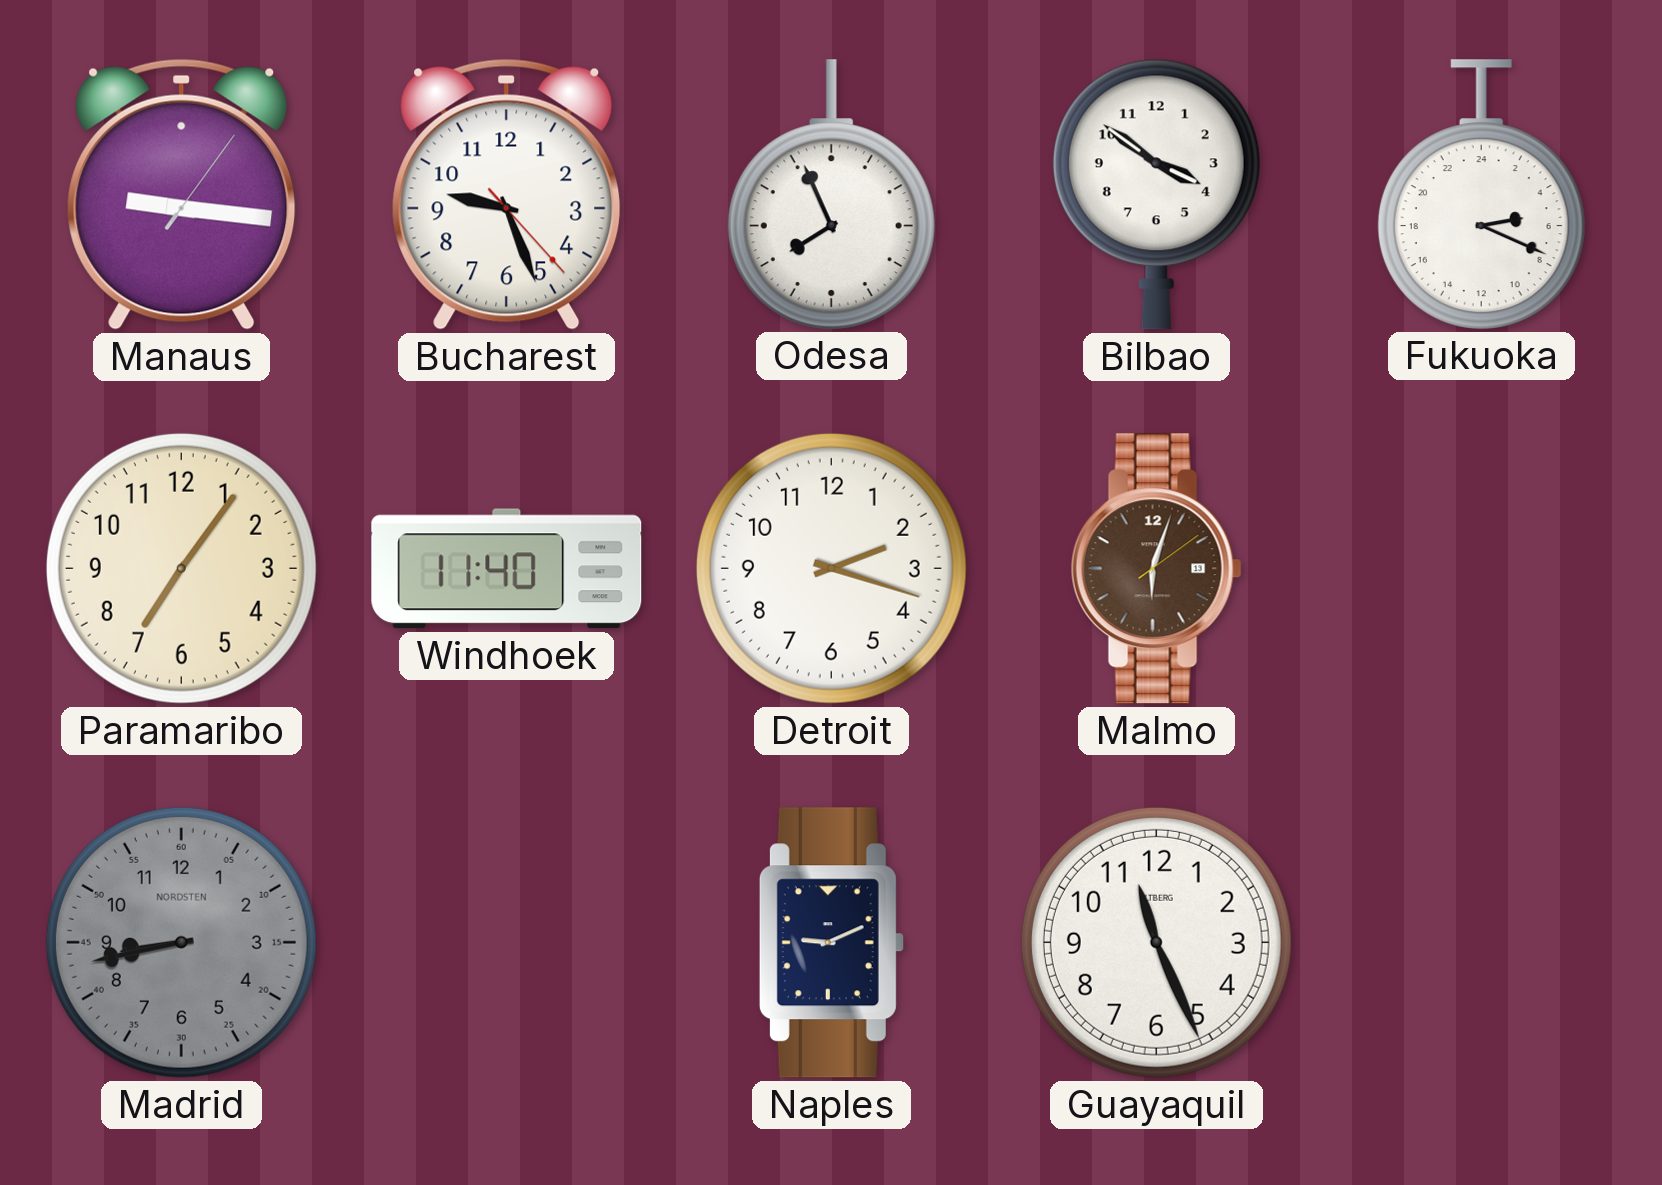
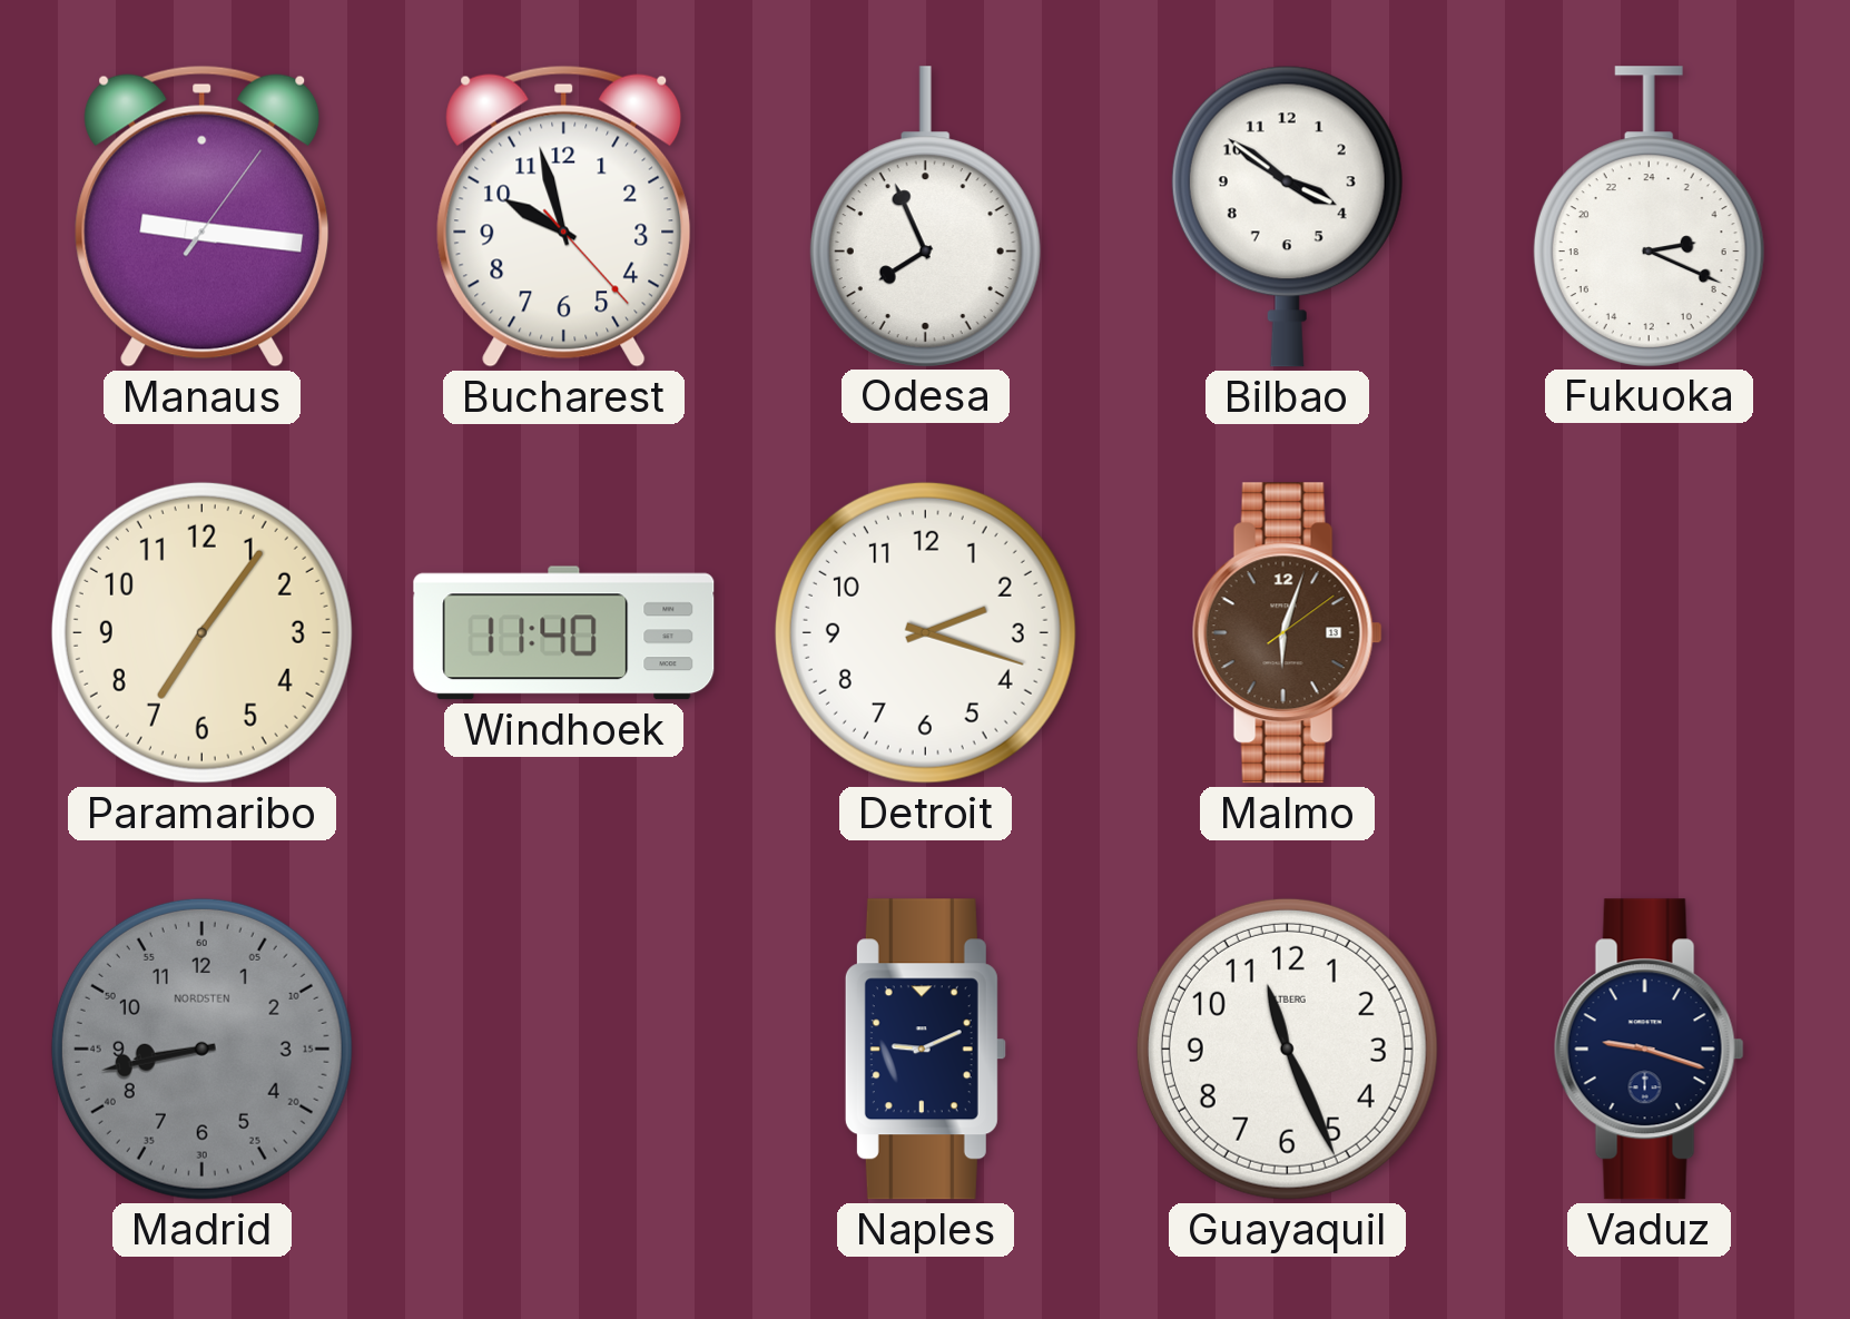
Bucharest: 9:26 -> 9:57
Vaduz: none -> 9:18
